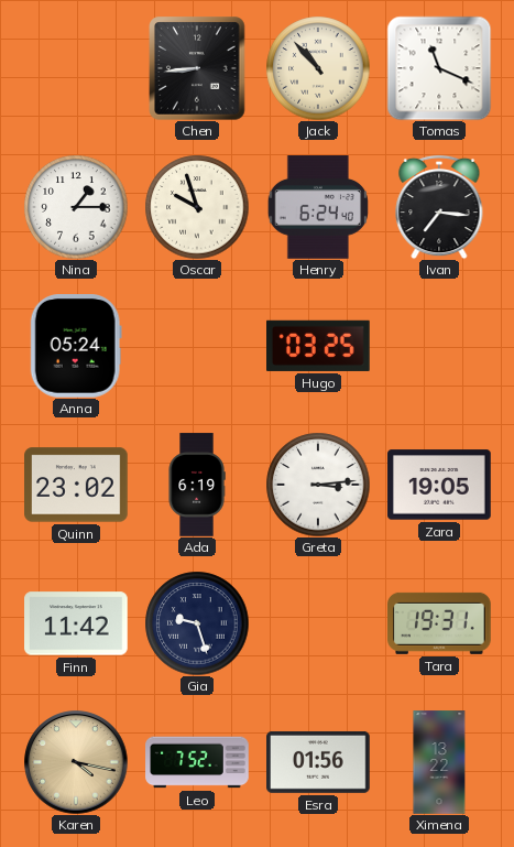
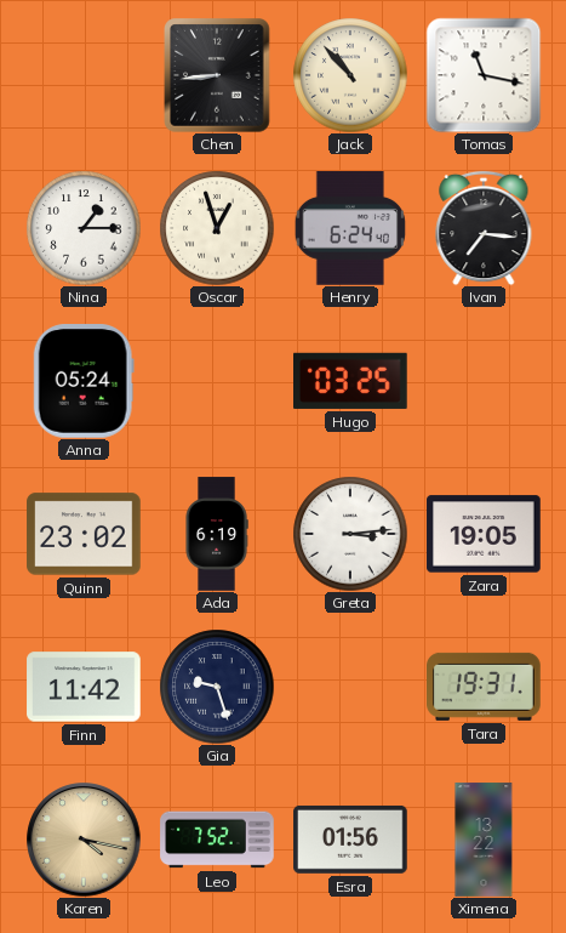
Tomas: 11:19 -> 11:17
Oscar: 9:57 -> 12:57
